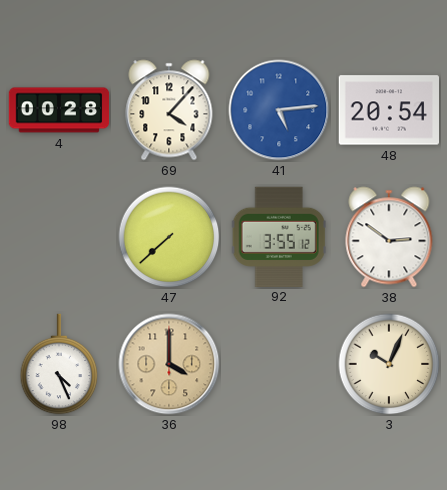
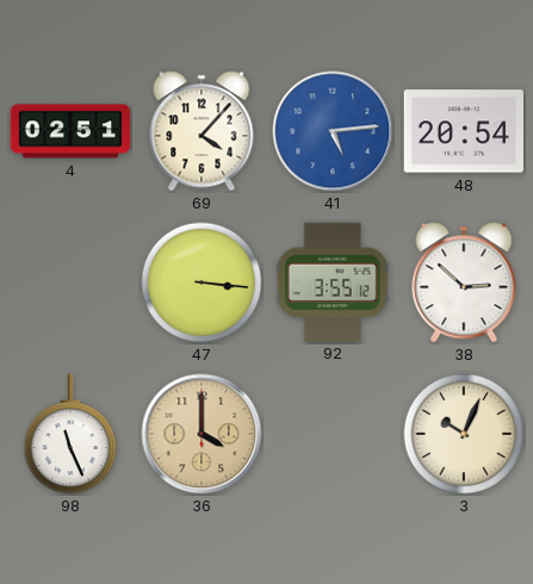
4: 00:28 -> 02:51
47: 7:38 -> 3:16
38: 2:51 -> 2:52
98: 4:26 -> 11:26
